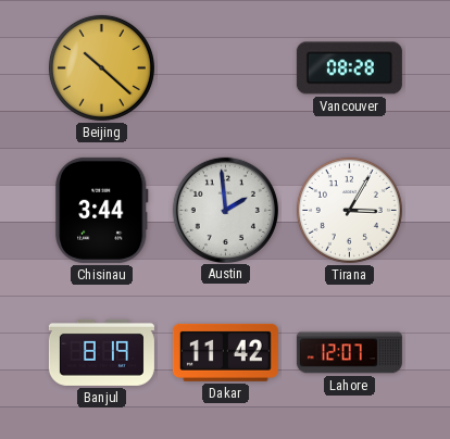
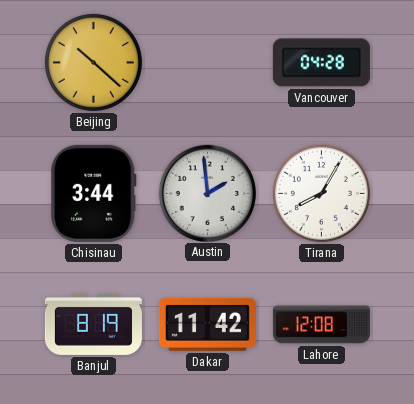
Vancouver: 08:28 -> 04:28
Tirana: 3:05 -> 8:05
Lahore: 12:07 -> 12:08
